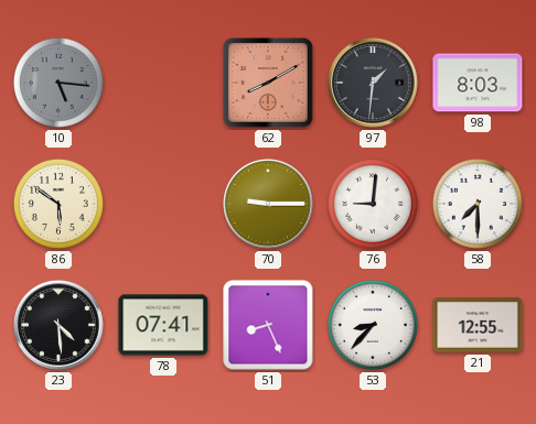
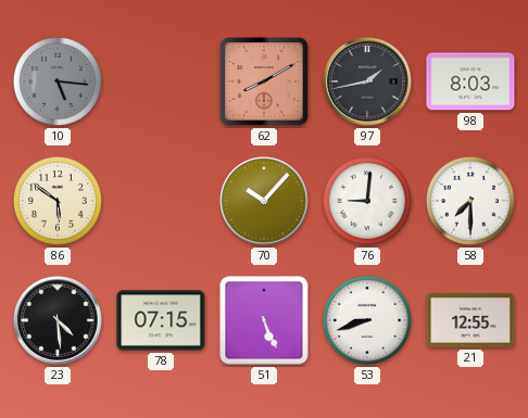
97: 1:31 -> 1:43
70: 9:15 -> 10:07
78: 07:41 -> 07:15
51: 8:26 -> 5:26
53: 8:37 -> 8:42
